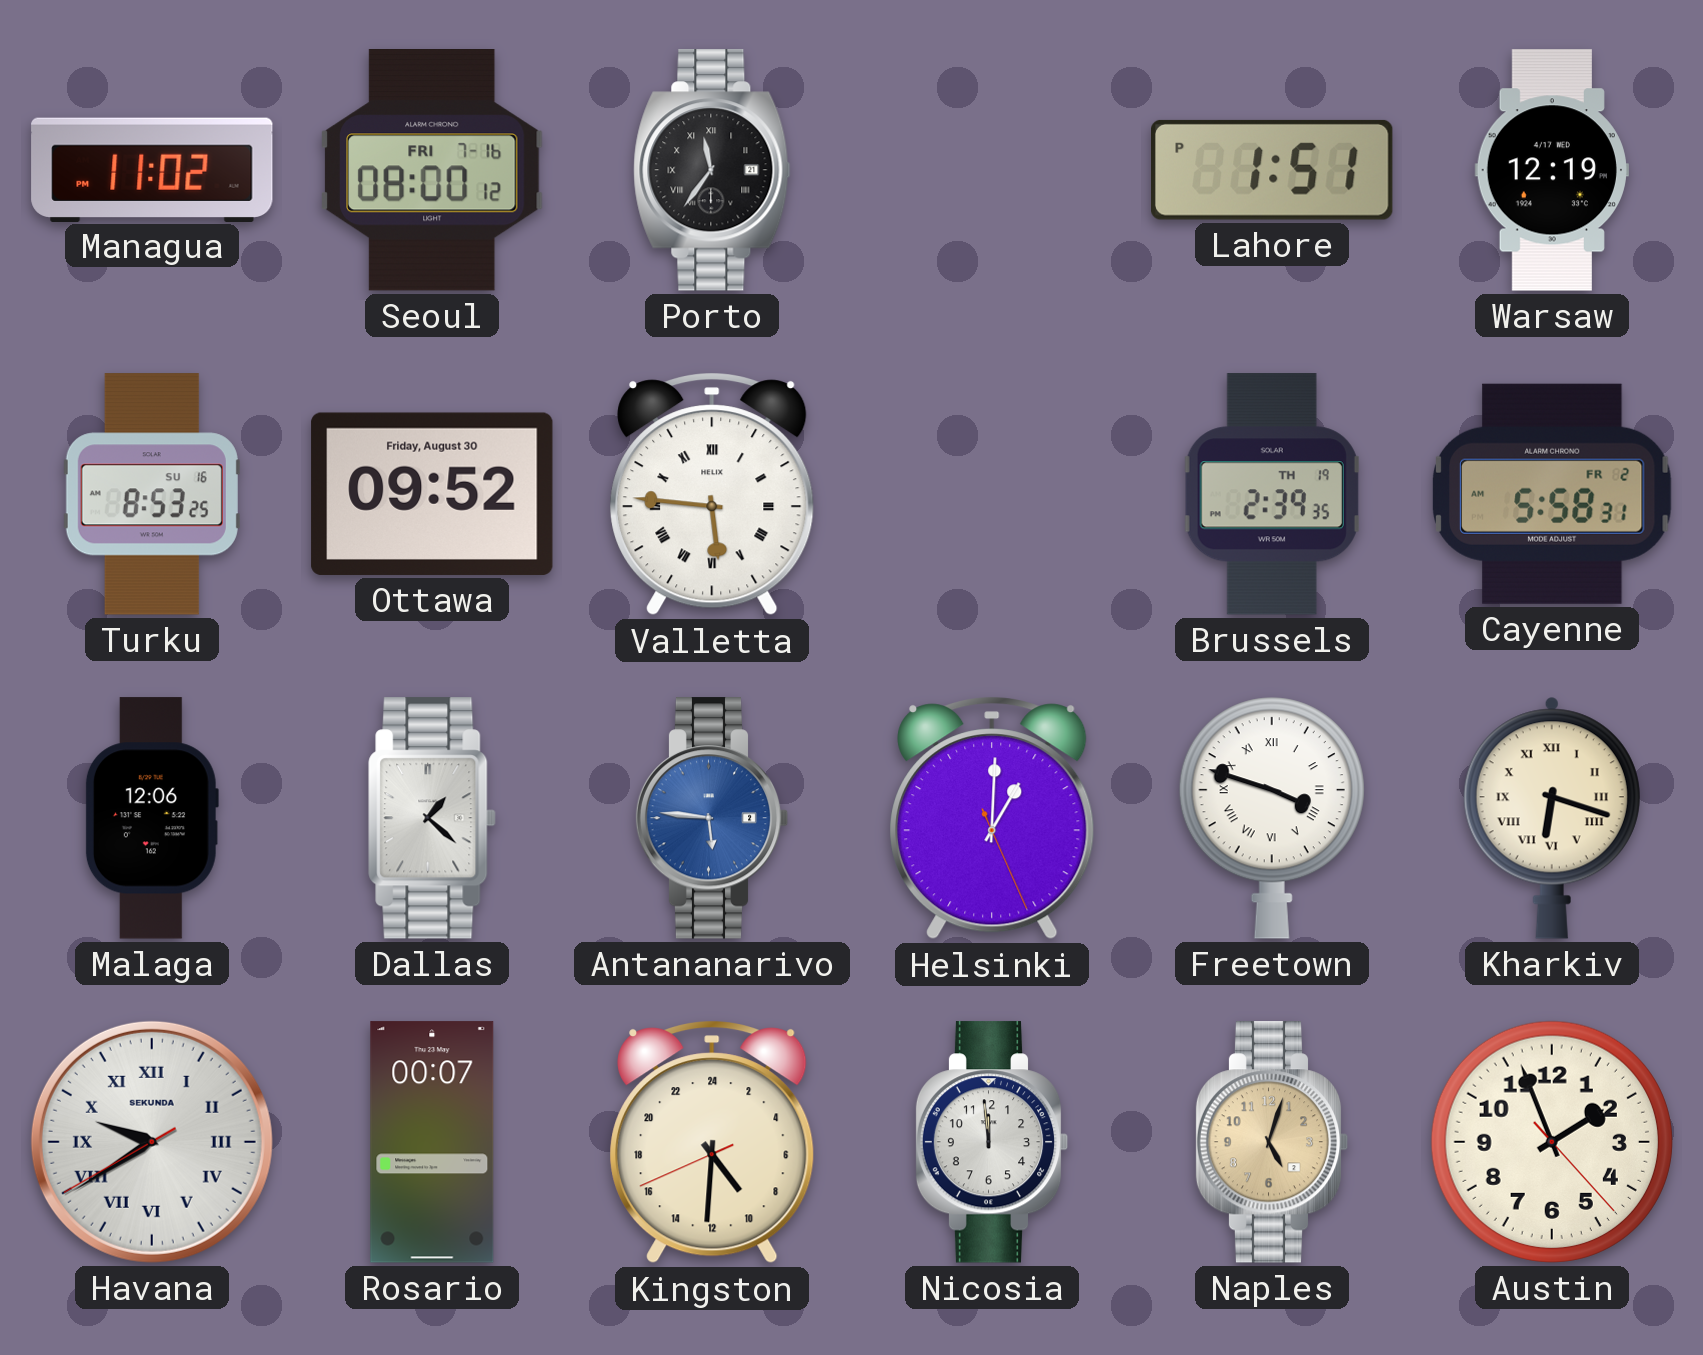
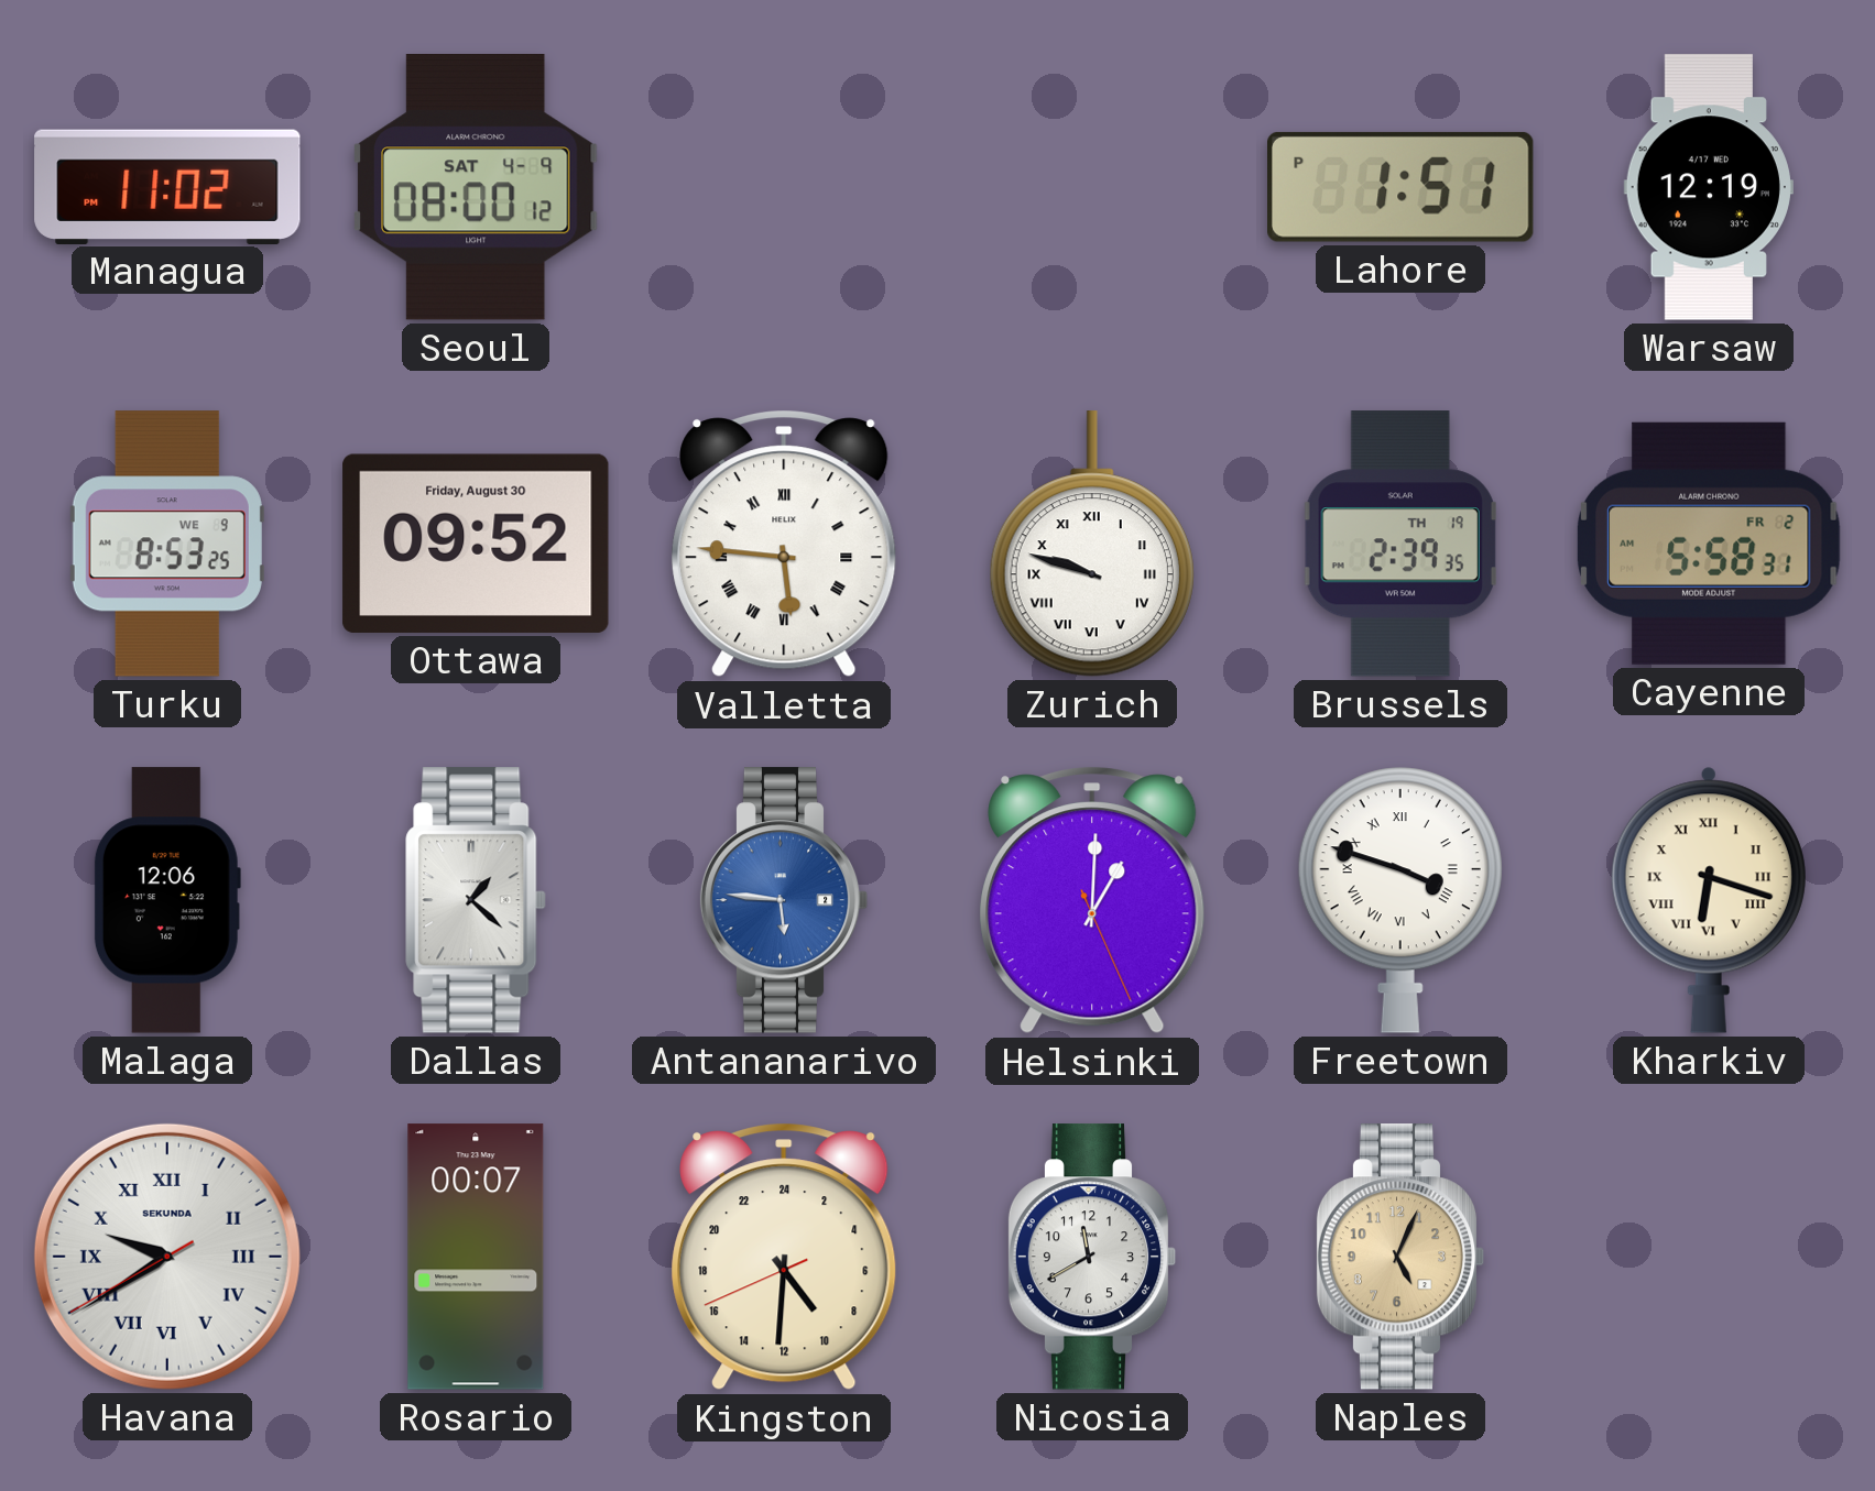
Seoul date: FRI 7-16 -> SAT 4-9
Porto: 11:36 -> none
Turku date: SU 16 -> WE 9
Zurich: none -> 9:48
Nicosia: 11:59 -> 11:40
Naples: 5:03 -> 5:04
Austin: 1:56 -> none
